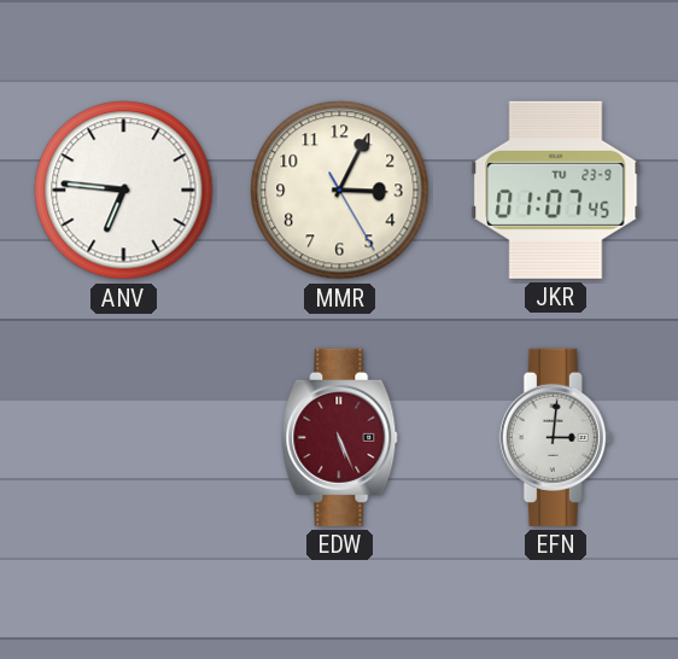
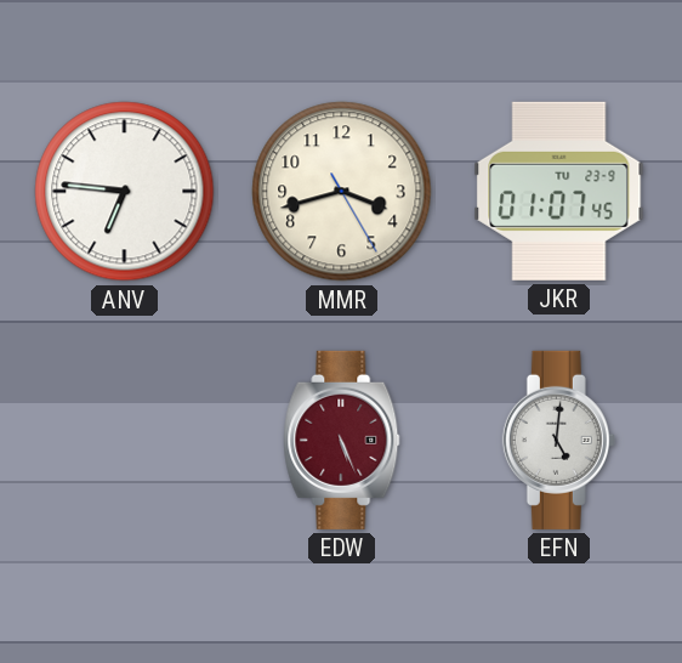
MMR: 3:04 -> 3:42
EFN: 3:01 -> 5:01
